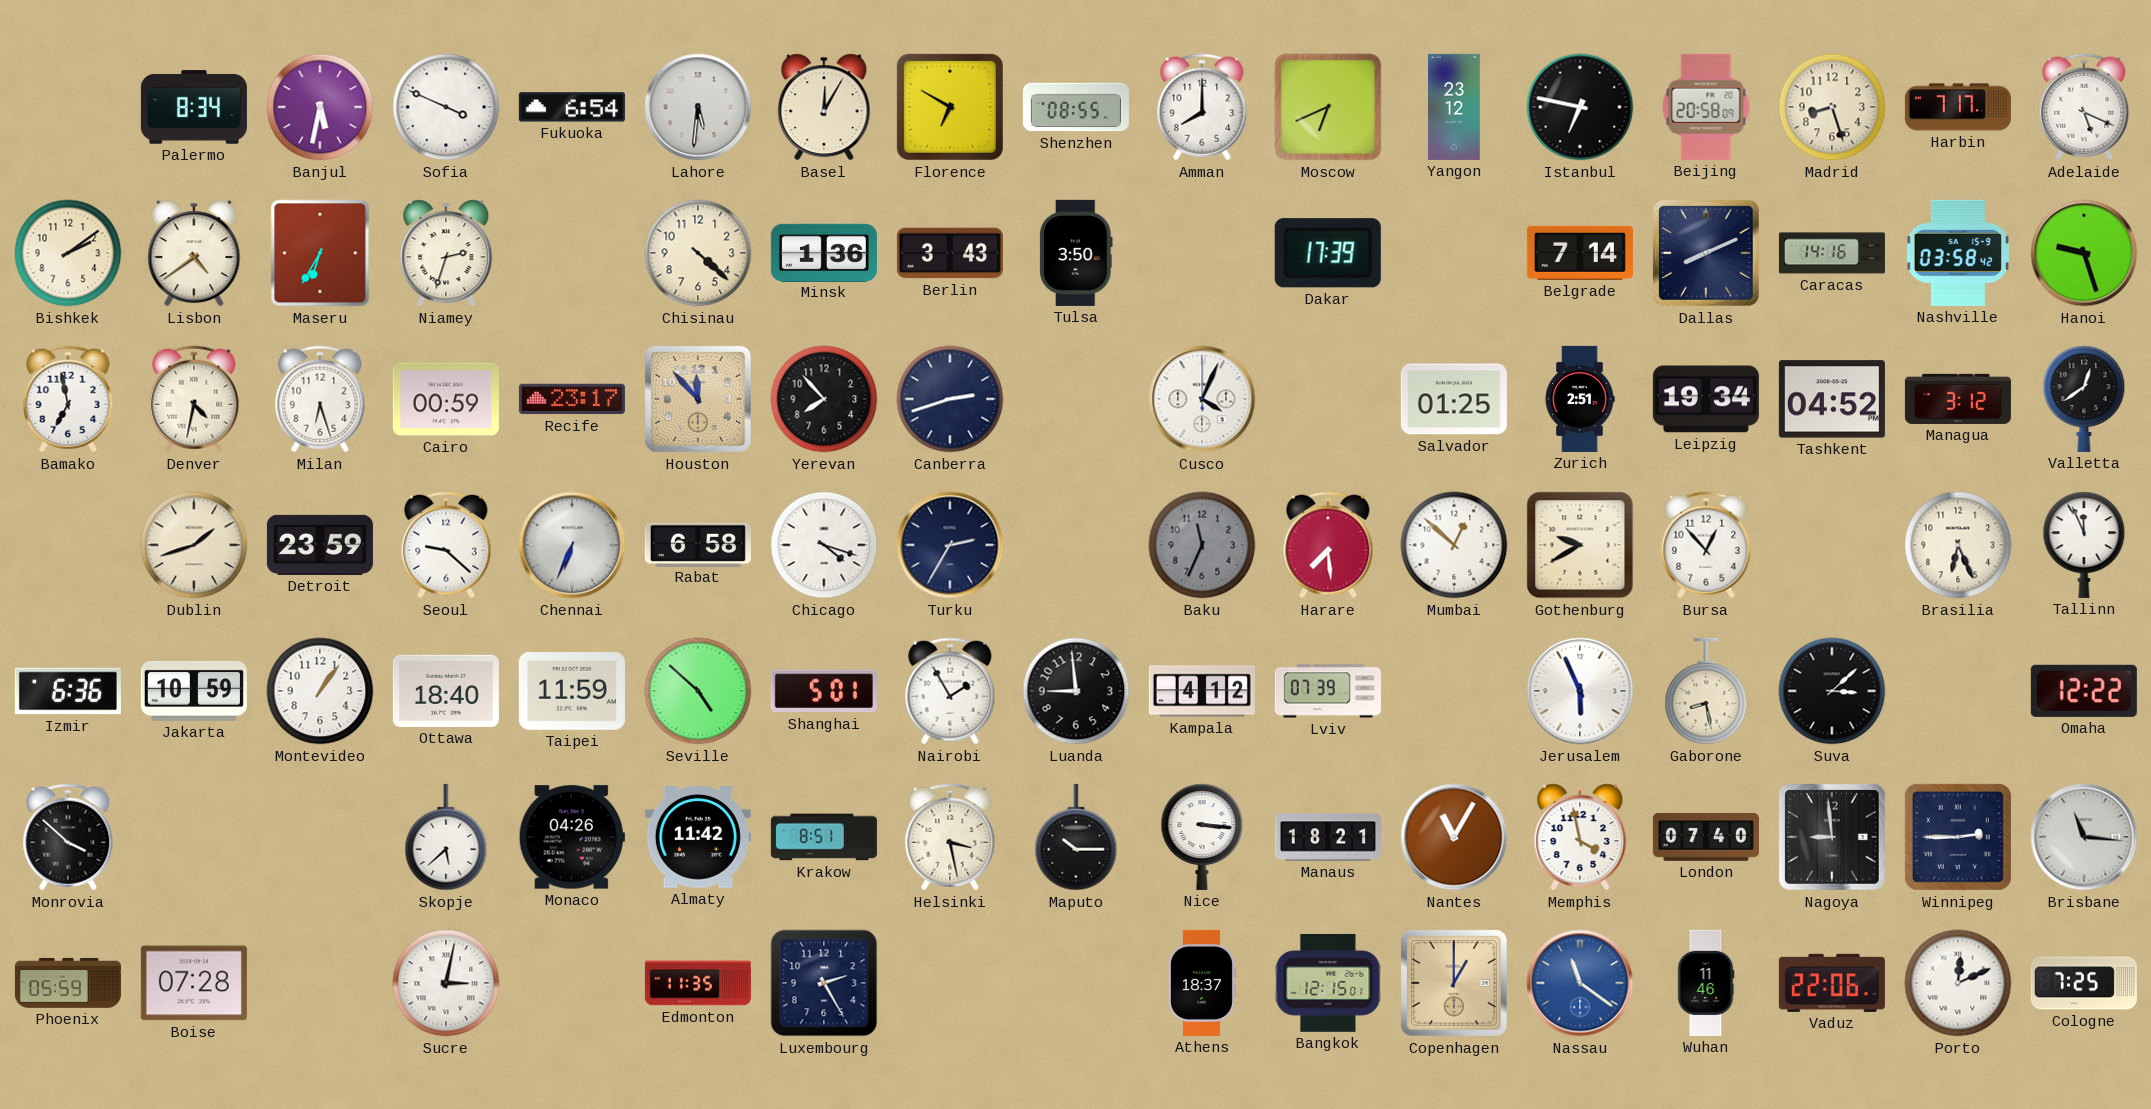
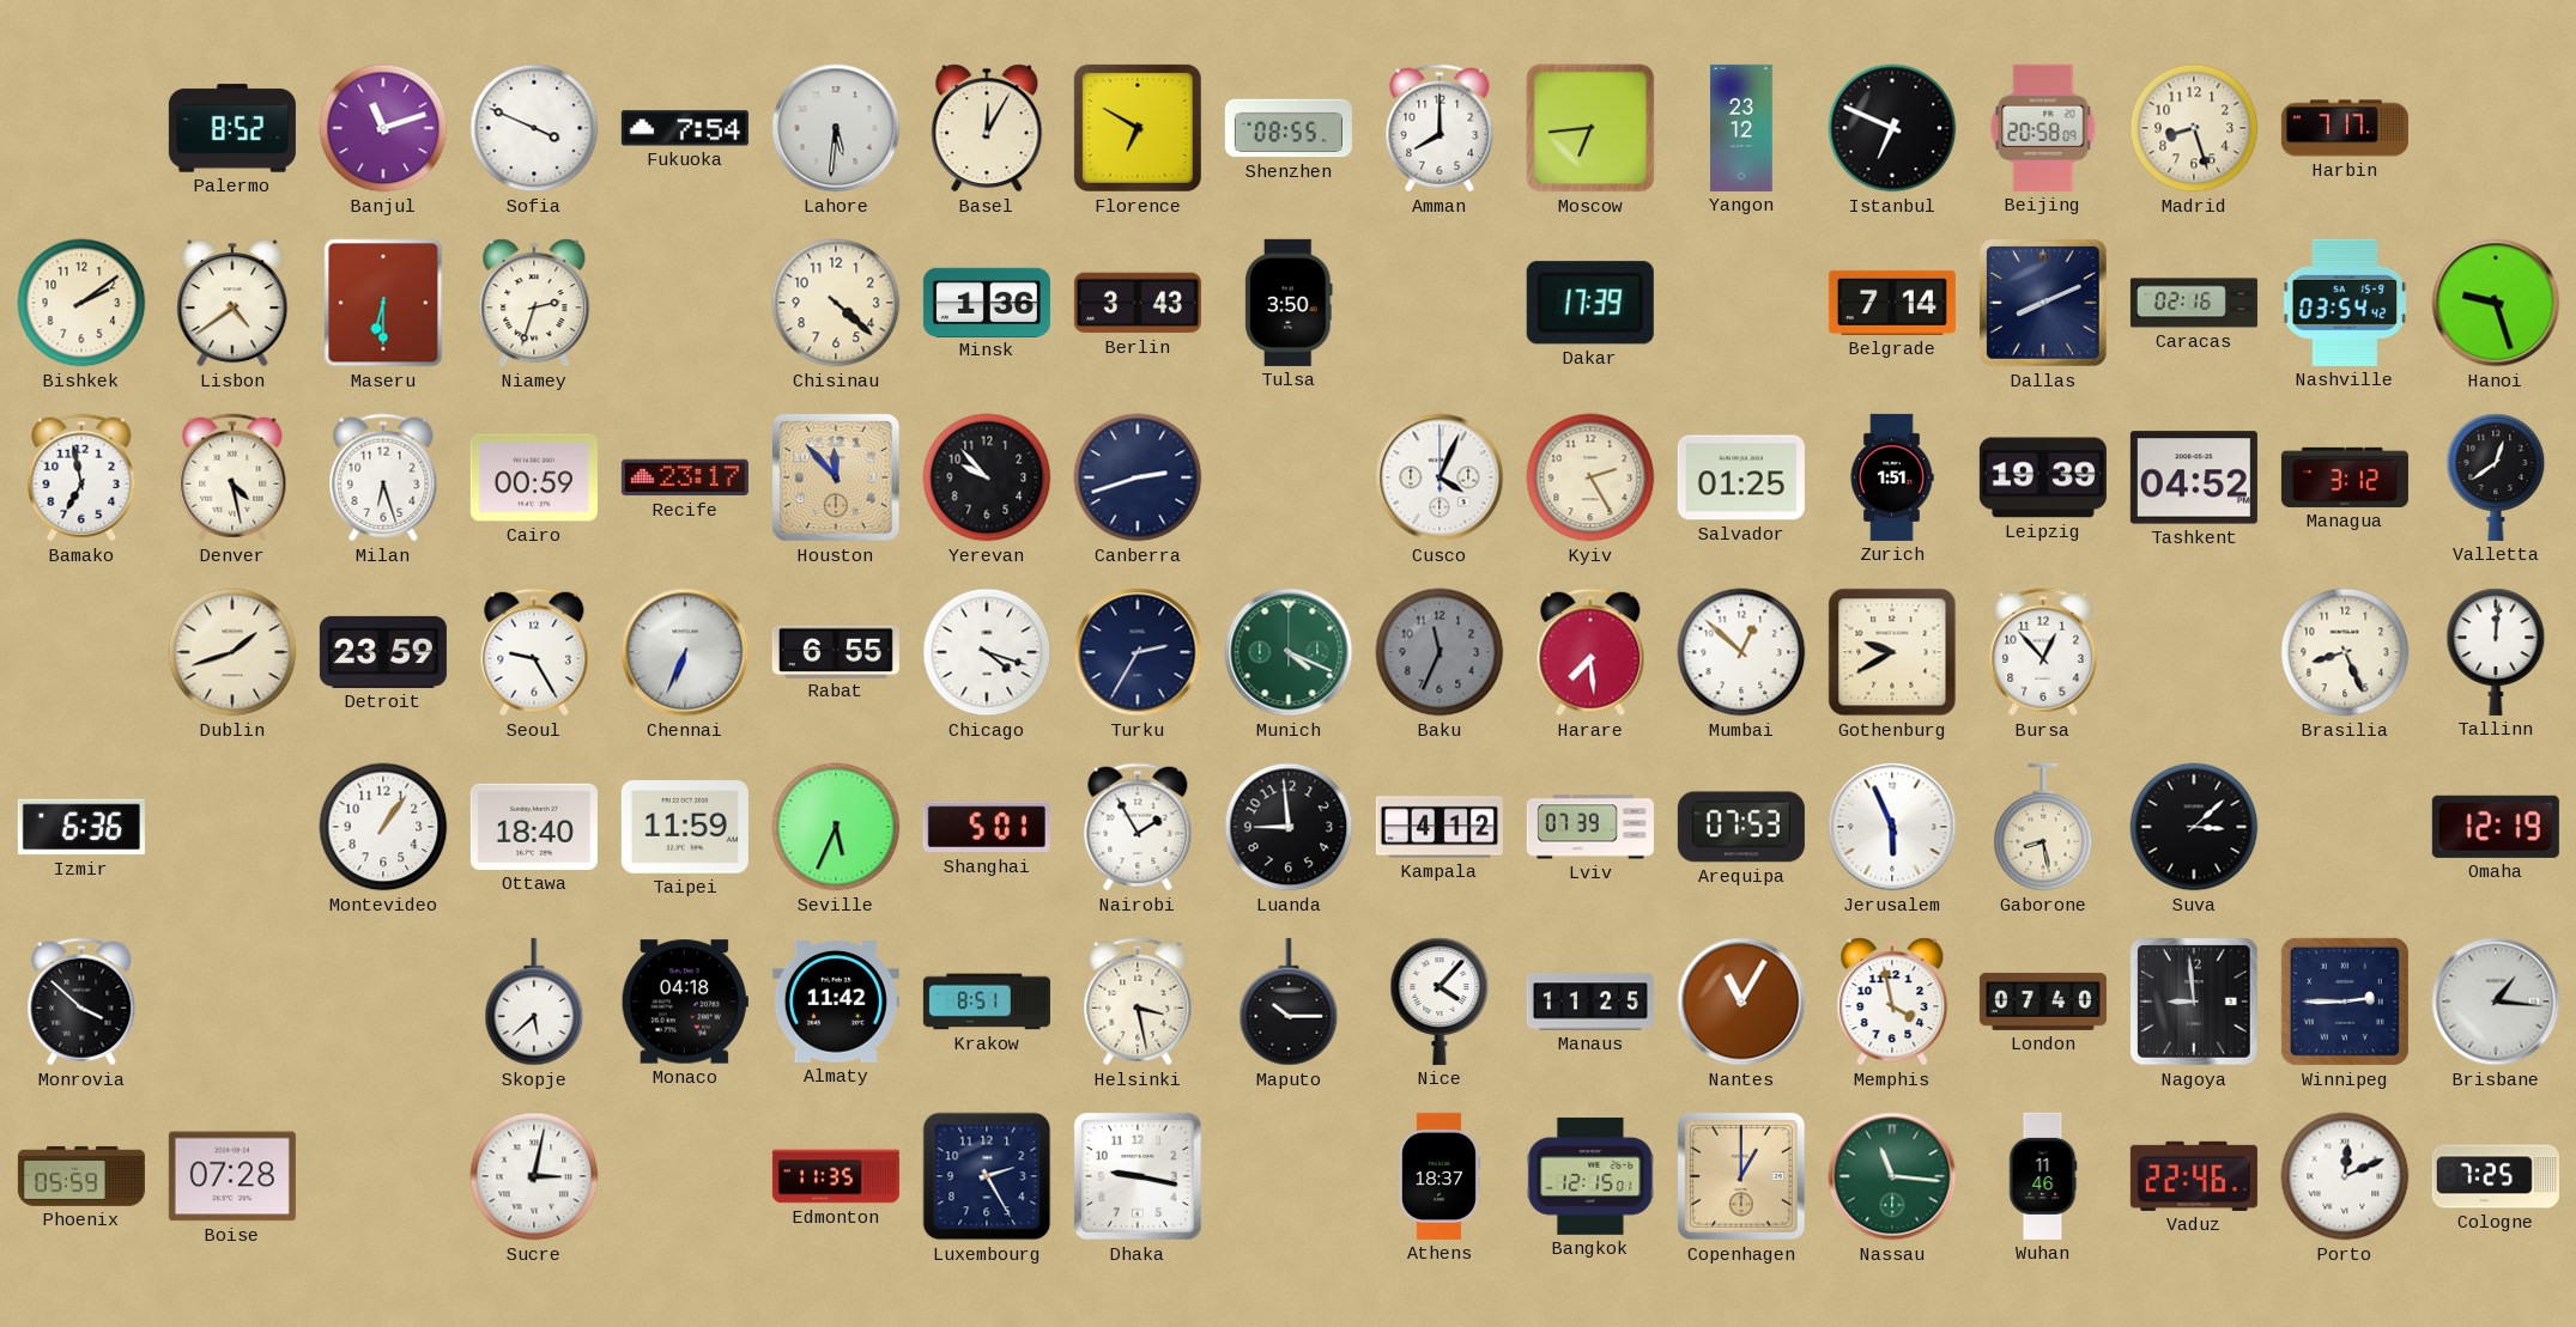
Palermo: 8:34 -> 8:52
Banjul: 5:32 -> 11:12
Fukuoka: 6:54 -> 7:54
Moscow: 6:41 -> 6:44
Istanbul: 6:47 -> 6:49
Adelaide: 5:19 -> none
Maseru: 6:35 -> 6:30
Caracas: 14:16 -> 02:16
Nashville: 03:58 -> 03:54
Denver: 4:32 -> 4:28
Yerevan: 7:53 -> 9:53
Kyiv: none -> 2:25
Zurich: 2:51 -> 1:51
Leipzig: 19:34 -> 19:39
Seoul: 9:22 -> 9:25
Rabat: 6:58 -> 6:55
Munich: none -> 4:19
Brasilia: 6:26 -> 8:26
Tallinn: 11:56 -> 12:01
Jakarta: 10:59 -> none
Seville: 4:52 -> 5:34
Arequipa: none -> 07:53
Omaha: 12:22 -> 12:19
Monaco: 04:26 -> 04:18
Nice: 3:16 -> 4:07
Manaus: 18:21 -> 11:25
Brisbane: 11:16 -> 1:16
Dhaka: none -> 9:17
Nassau: 11:21 -> 11:16
Nassau dial: blue -> green
Vaduz: 22:06 -> 22:46
